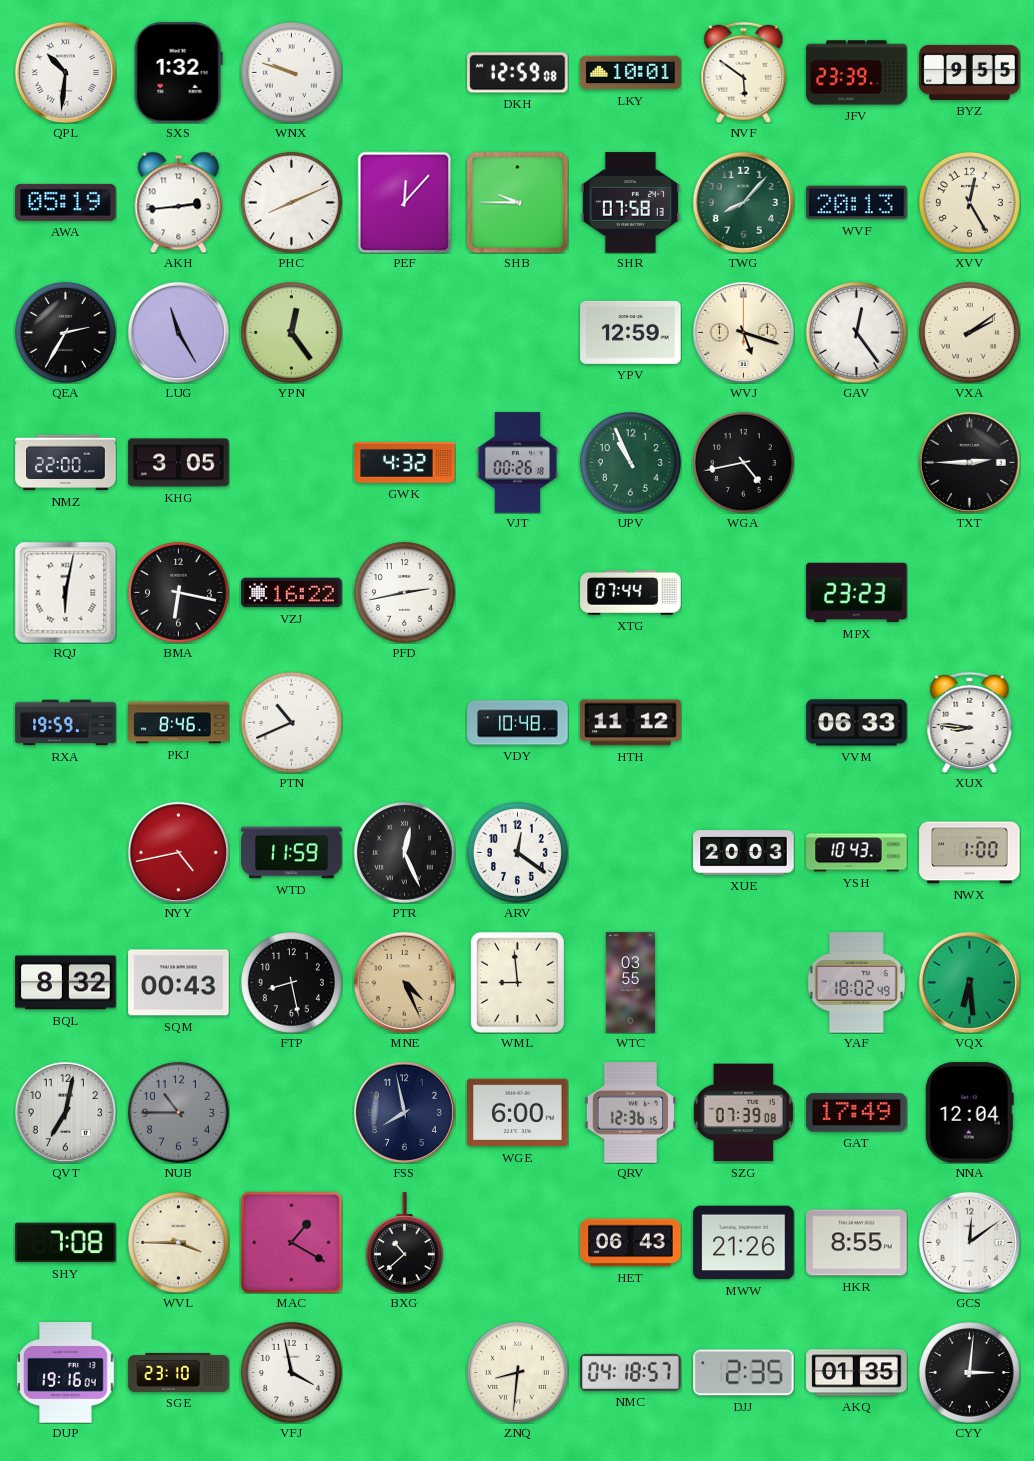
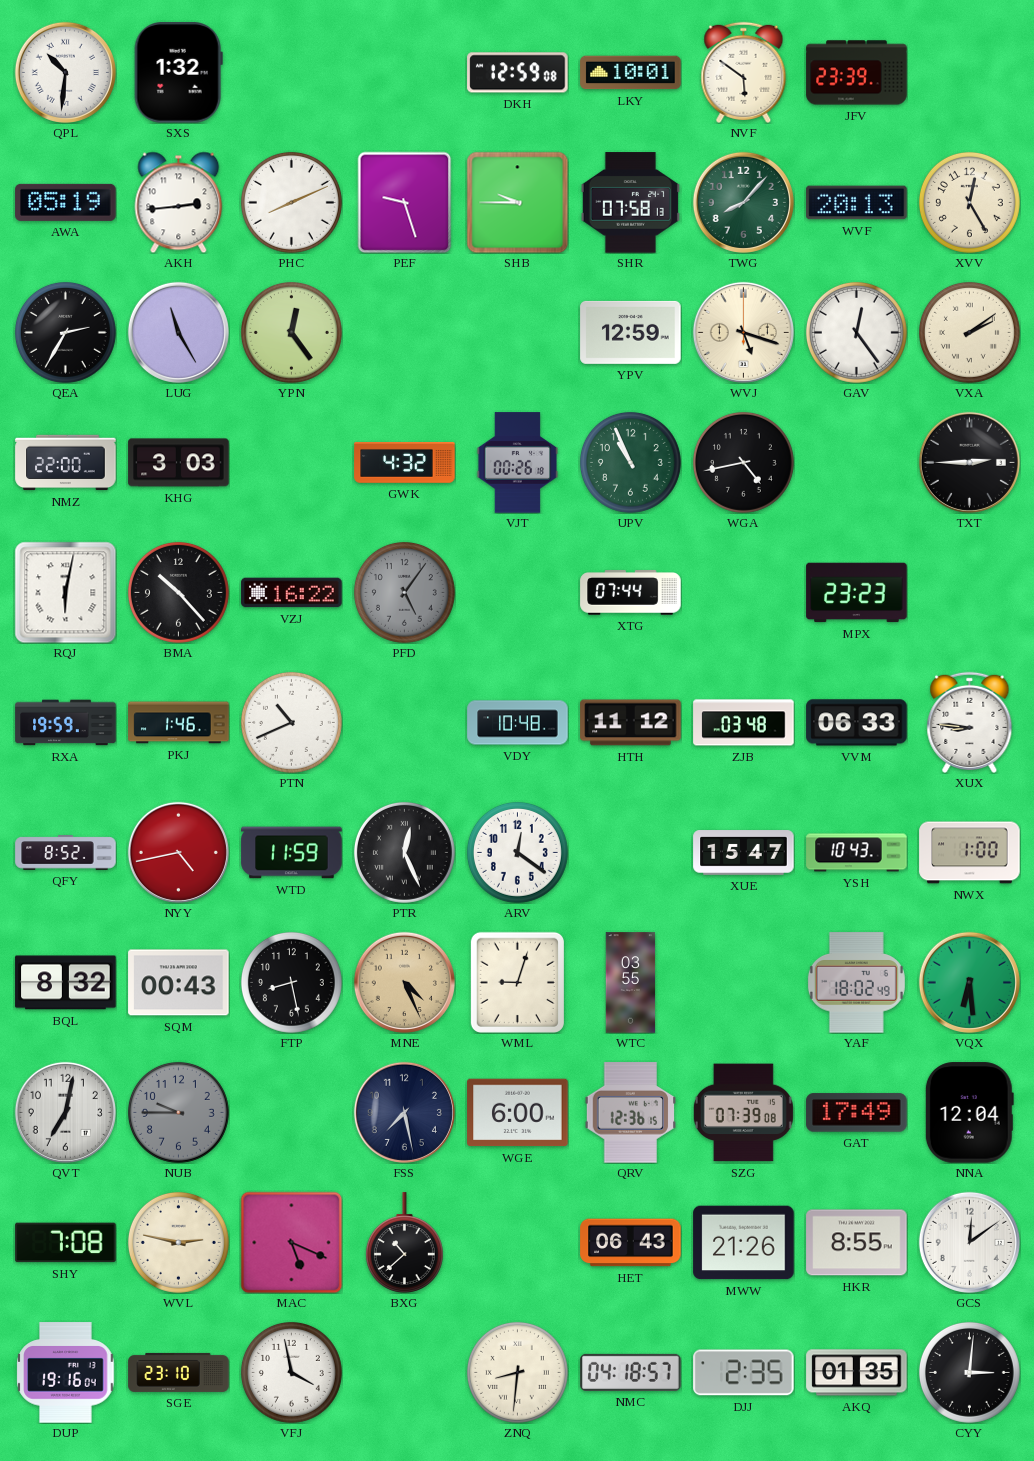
WNX: 9:48 -> none
BYZ: 9:55 -> none
PEF: 12:07 -> 9:27
KHG: 3:05 -> 3:03
BMA: 6:17 -> 10:23
PFD: 2:43 -> 5:06
PFD dial: white -> grey
PKJ: 8:46 -> 1:46
ZJB: none -> 03:48
QFY: none -> 8:52
XUE: 20:03 -> 15:47
WML: 8:59 -> 9:03
NUB: 10:45 -> 9:45
FSS: 7:58 -> 7:28
WVL: 3:45 -> 2:47
MAC: 1:20 -> 5:19
